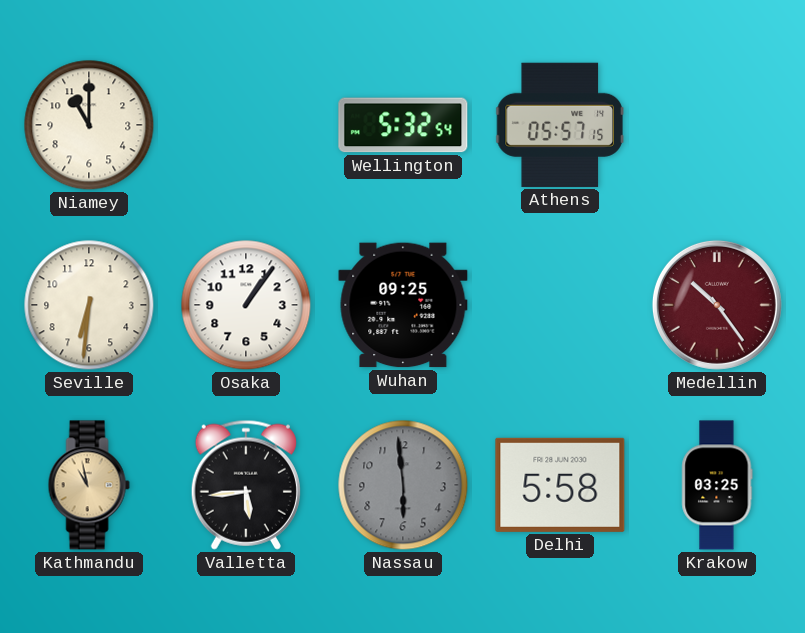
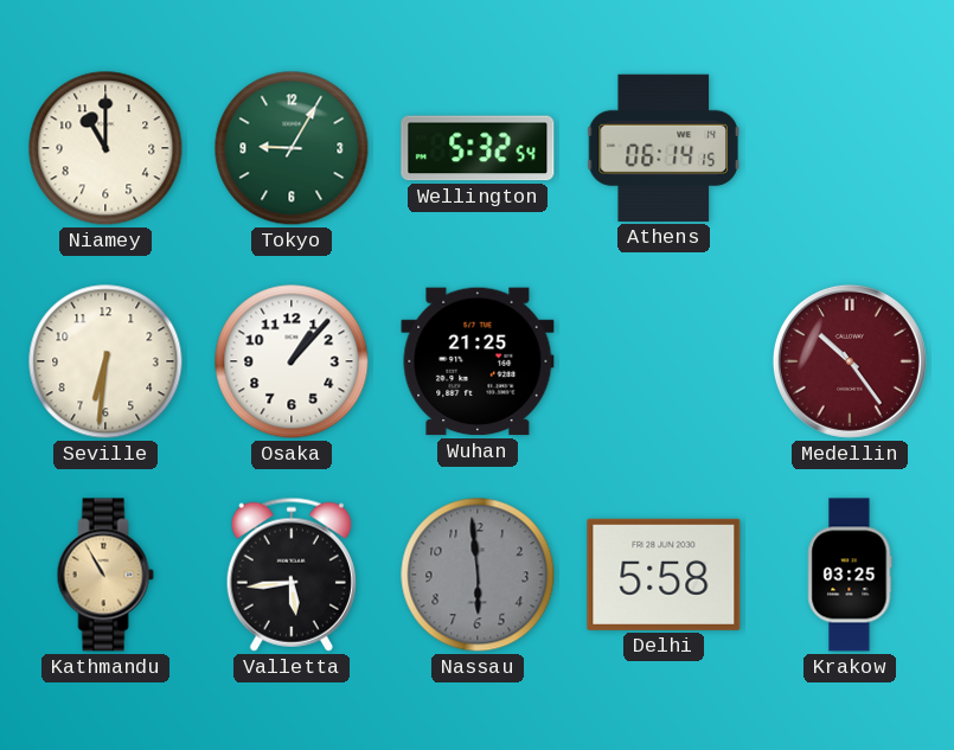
Tokyo: none -> 9:05
Athens: 05:57 -> 06:14
Osaka: 1:06 -> 1:07
Wuhan: 09:25 -> 21:25
Kathmandu: 10:58 -> 10:55
